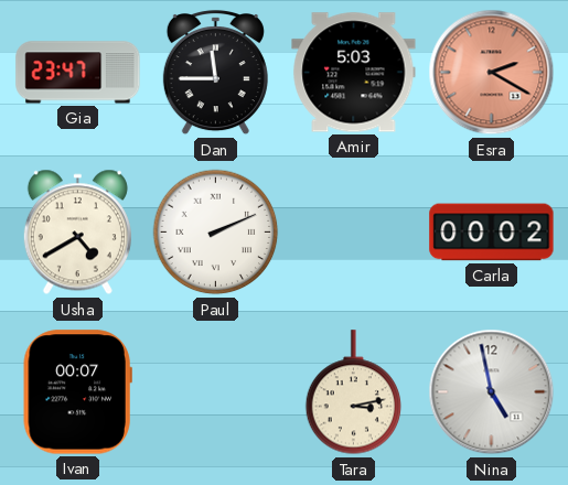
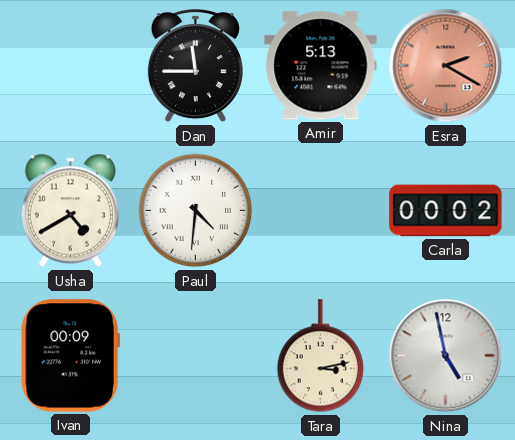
Gia: 23:47 -> none
Amir: 5:03 -> 5:13
Paul: 2:11 -> 4:31
Ivan: 00:07 -> 00:09
